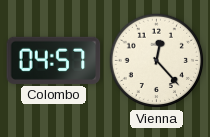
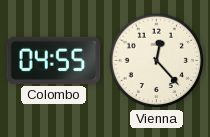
Colombo: 04:57 -> 04:55
